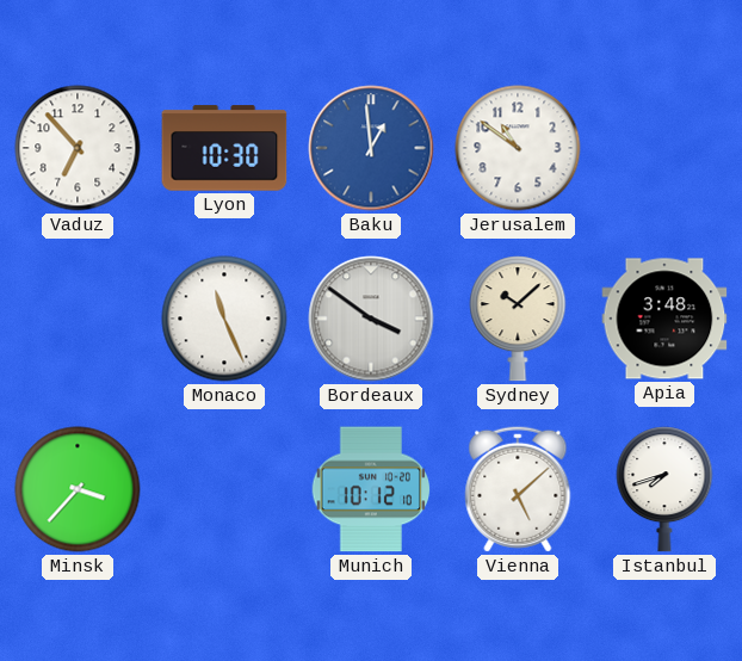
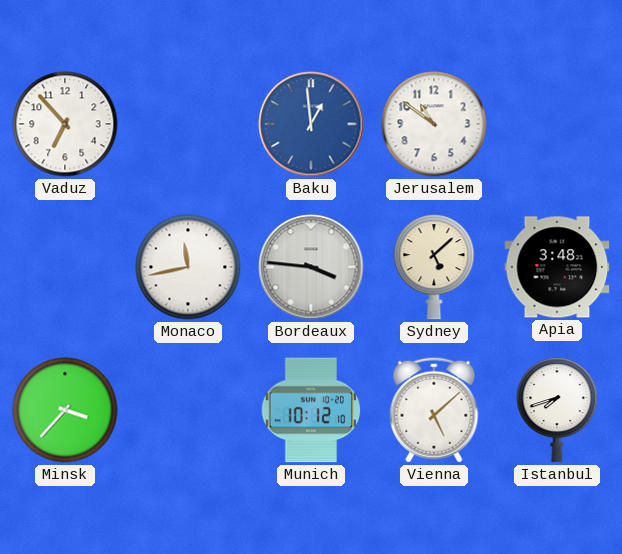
Lyon: 10:30 -> none
Monaco: 11:26 -> 11:43
Bordeaux: 3:51 -> 3:46
Sydney: 10:08 -> 5:08
